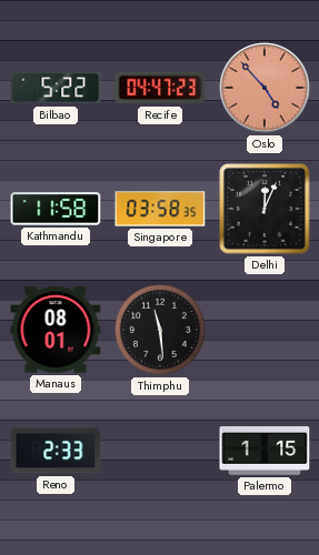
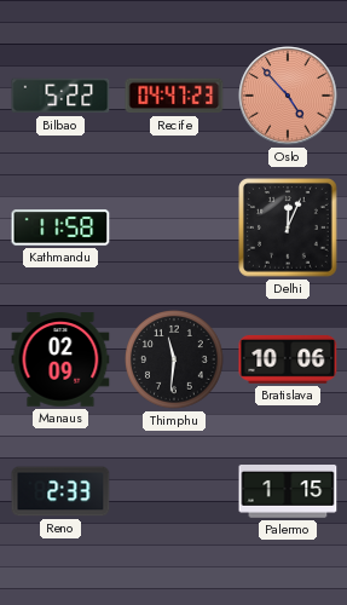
Singapore: 03:58 -> none
Manaus: 08:01 -> 02:09
Thimphu: 11:29 -> 11:31
Bratislava: none -> 10:06
